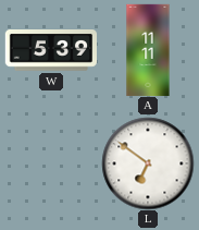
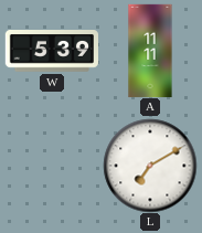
L: 6:51 -> 7:10
